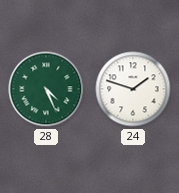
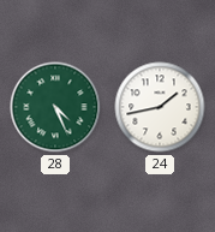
24: 1:48 -> 1:43
